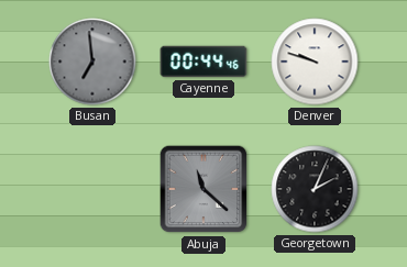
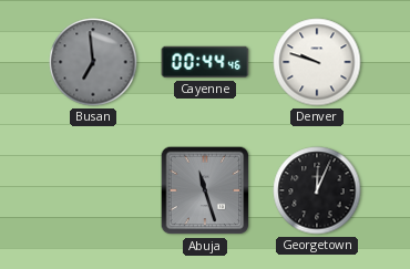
Abuja: 11:22 -> 11:27
Georgetown: 2:04 -> 12:04
